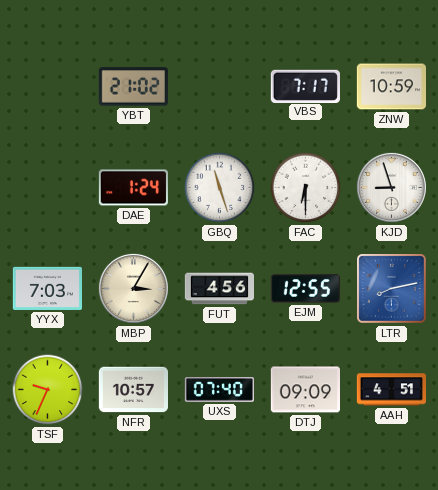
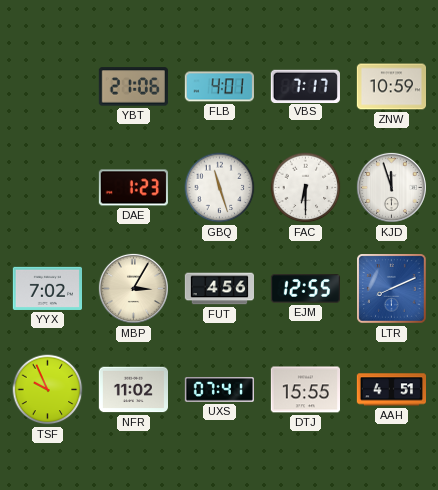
YBT: 21:02 -> 21:06
FLB: none -> 4:01
DAE: 1:24 -> 1:23
KJD: 8:57 -> 11:57
YYX: 7:03 -> 7:02
LTR: 8:13 -> 8:11
TSF: 9:34 -> 9:56
NFR: 10:57 -> 11:02
UXS: 07:40 -> 07:41
DTJ: 09:09 -> 15:55
